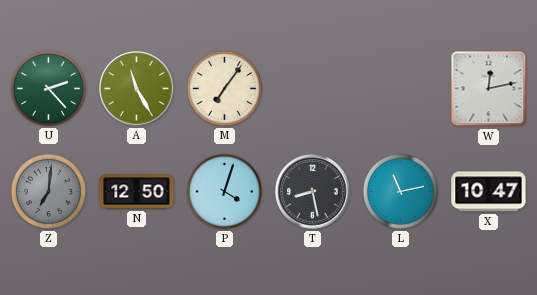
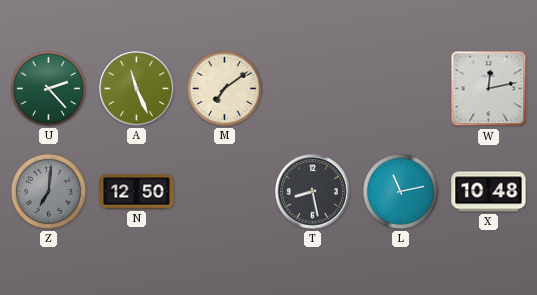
A: 11:25 -> 11:26
M: 7:06 -> 7:09
P: 4:03 -> none
X: 10:47 -> 10:48
